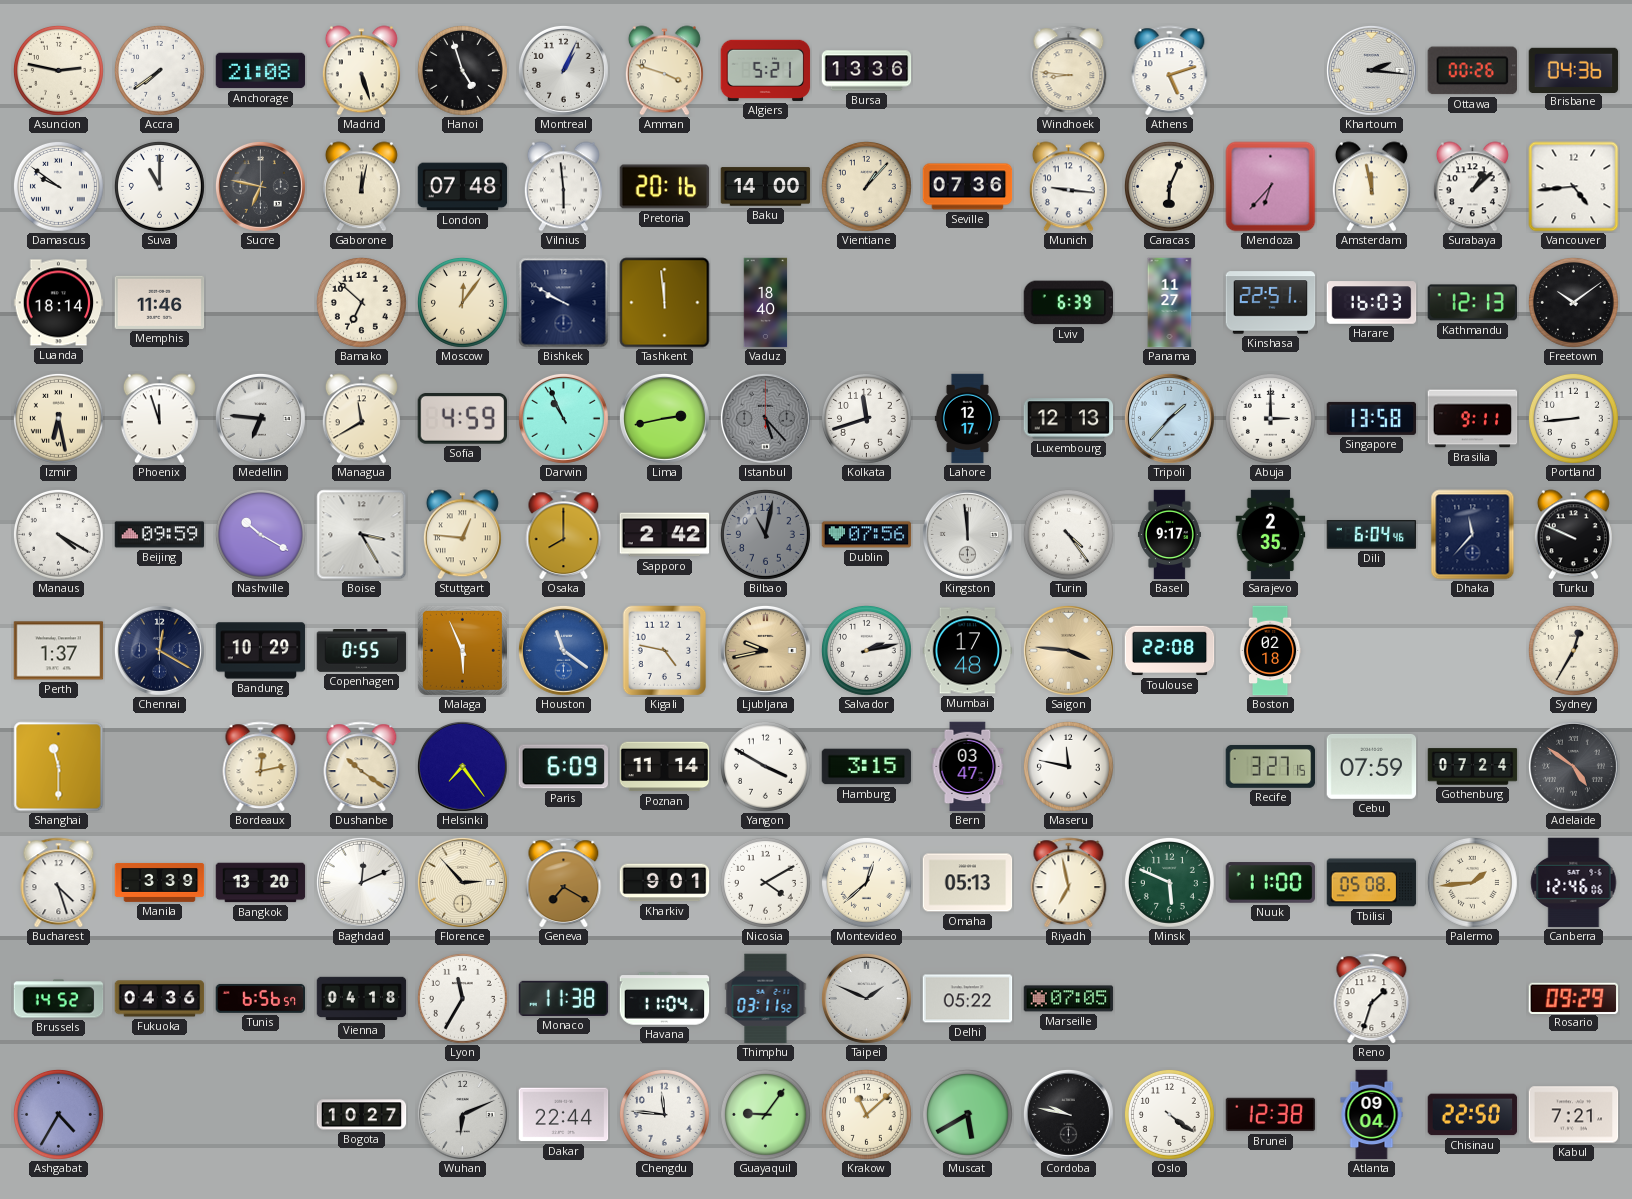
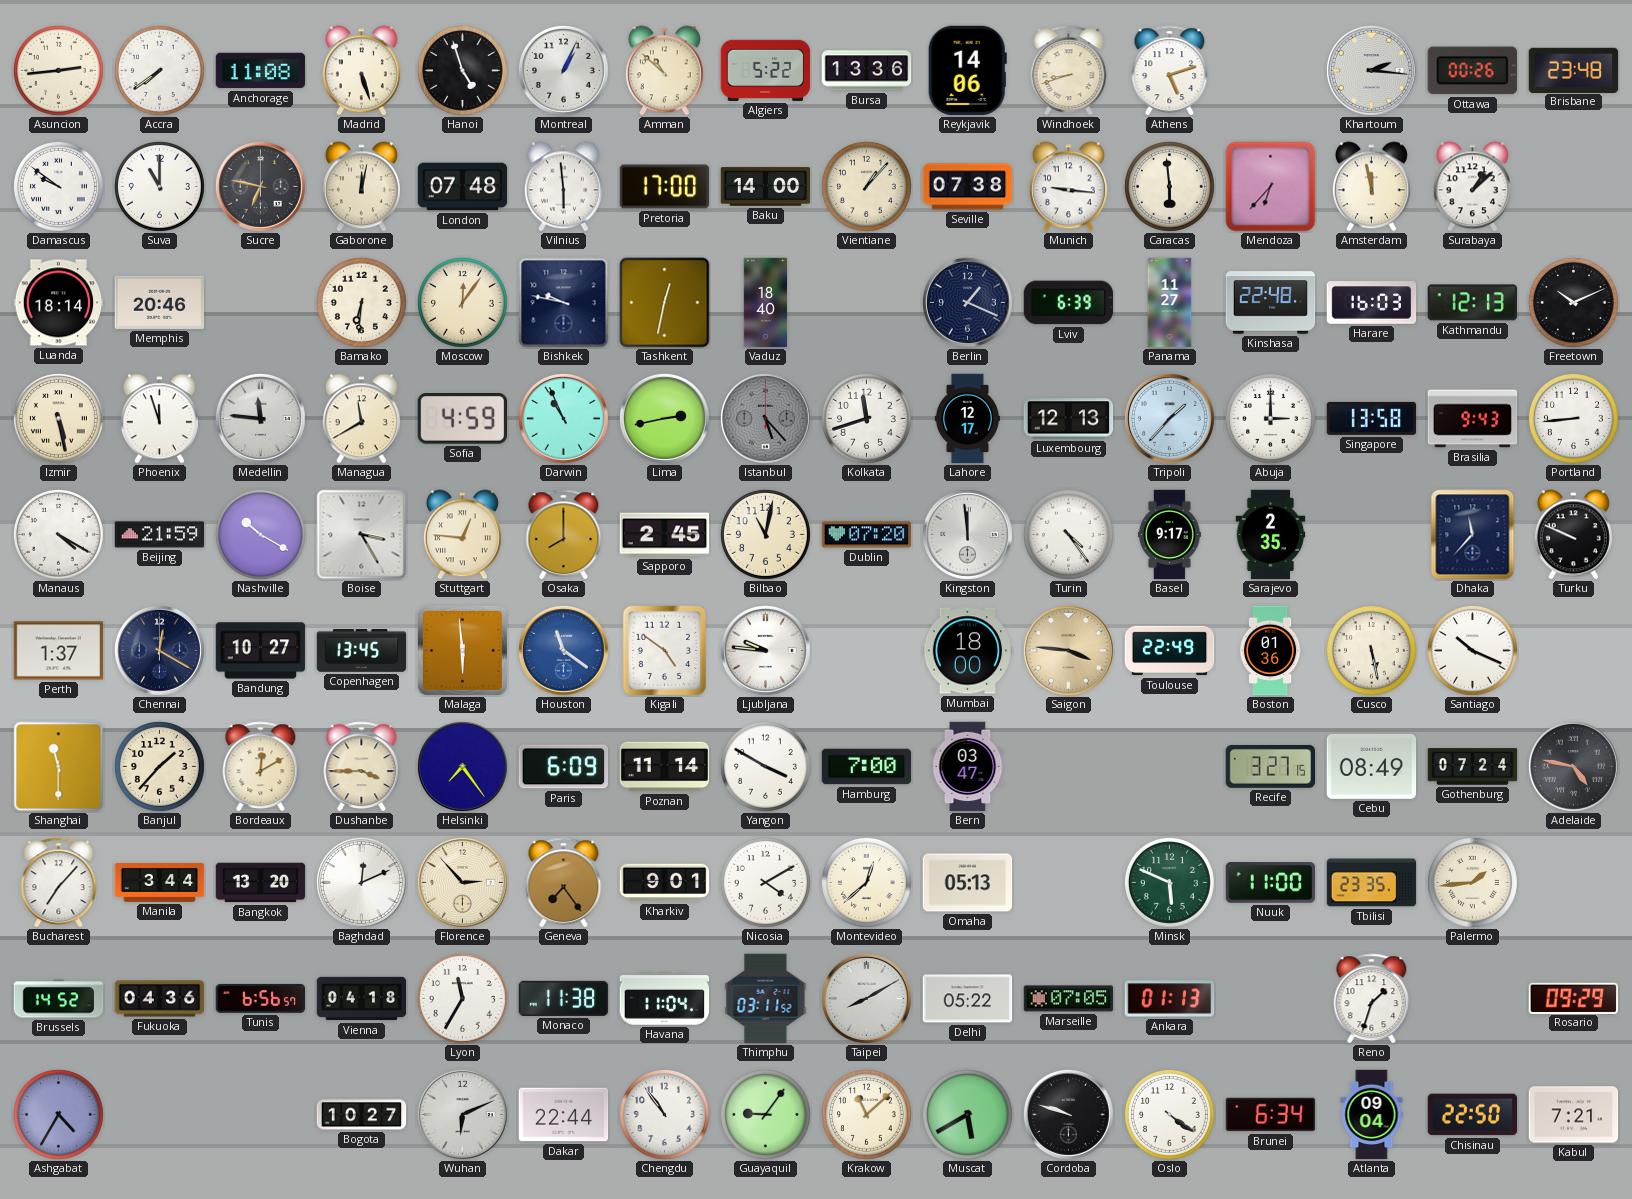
Asuncion: 2:47 -> 2:44
Anchorage: 21:08 -> 11:08
Amman: 3:48 -> 10:52
Algiers: 5:21 -> 5:22
Reykjavik: none -> 14:06
Windhoek: 8:46 -> 8:42
Brisbane: 04:36 -> 23:48
Pretoria: 20:16 -> 17:00
Seville: 07:36 -> 07:38
Caracas: 6:04 -> 5:59
Vancouver: 4:44 -> none
Memphis: 11:46 -> 20:46
Bamako: 6:52 -> 6:31
Bishkek: 9:50 -> 9:47
Tashkent: 11:59 -> 12:32
Berlin: none -> 1:19
Kinshasa: 22:51 -> 22:48
Freetown: 10:09 -> 10:11
Izmir: 6:28 -> 5:28
Medellin: 6:46 -> 11:46
Brasilia: 9:11 -> 9:43
Beijing: 09:59 -> 21:59
Sapporo: 2:42 -> 2:45
Bilbao dial: grey -> cream
Dublin: 07:56 -> 07:20
Dili: 6:04 -> none
Bandung: 10:29 -> 10:27
Copenhagen: 0:55 -> 13:45
Malaga: 5:56 -> 5:59
Kigali: 4:47 -> 4:51
Ljubljana: 9:43 -> 9:46
Ljubljana dial: champagne -> white
Salvador: 2:13 -> none
Mumbai: 17:48 -> 18:00
Toulouse: 22:08 -> 22:49
Boston: 02:18 -> 01:36
Cusco: none -> 5:28
Santiago: none -> 10:19
Sydney: 12:35 -> none
Banjul: none -> 1:37
Bordeaux: 12:13 -> 12:10
Dushanbe: 10:21 -> 3:45
Hamburg: 3:15 -> 7:00
Maseru: 11:47 -> none
Cebu: 07:59 -> 08:49
Adelaide: 4:51 -> 4:47
Bucharest: 4:27 -> 7:07
Manila: 3:39 -> 3:44
Geneva: 7:20 -> 7:24
Riyadh: 6:58 -> none
Tbilisi: 05:08 -> 23:35
Canberra: 12:46 -> none
Taipei: 1:49 -> 8:10
Ankara: none -> 01:13
Chengdu: 11:46 -> 10:54
Cordoba: 9:47 -> 9:48
Brunei: 12:38 -> 6:34
